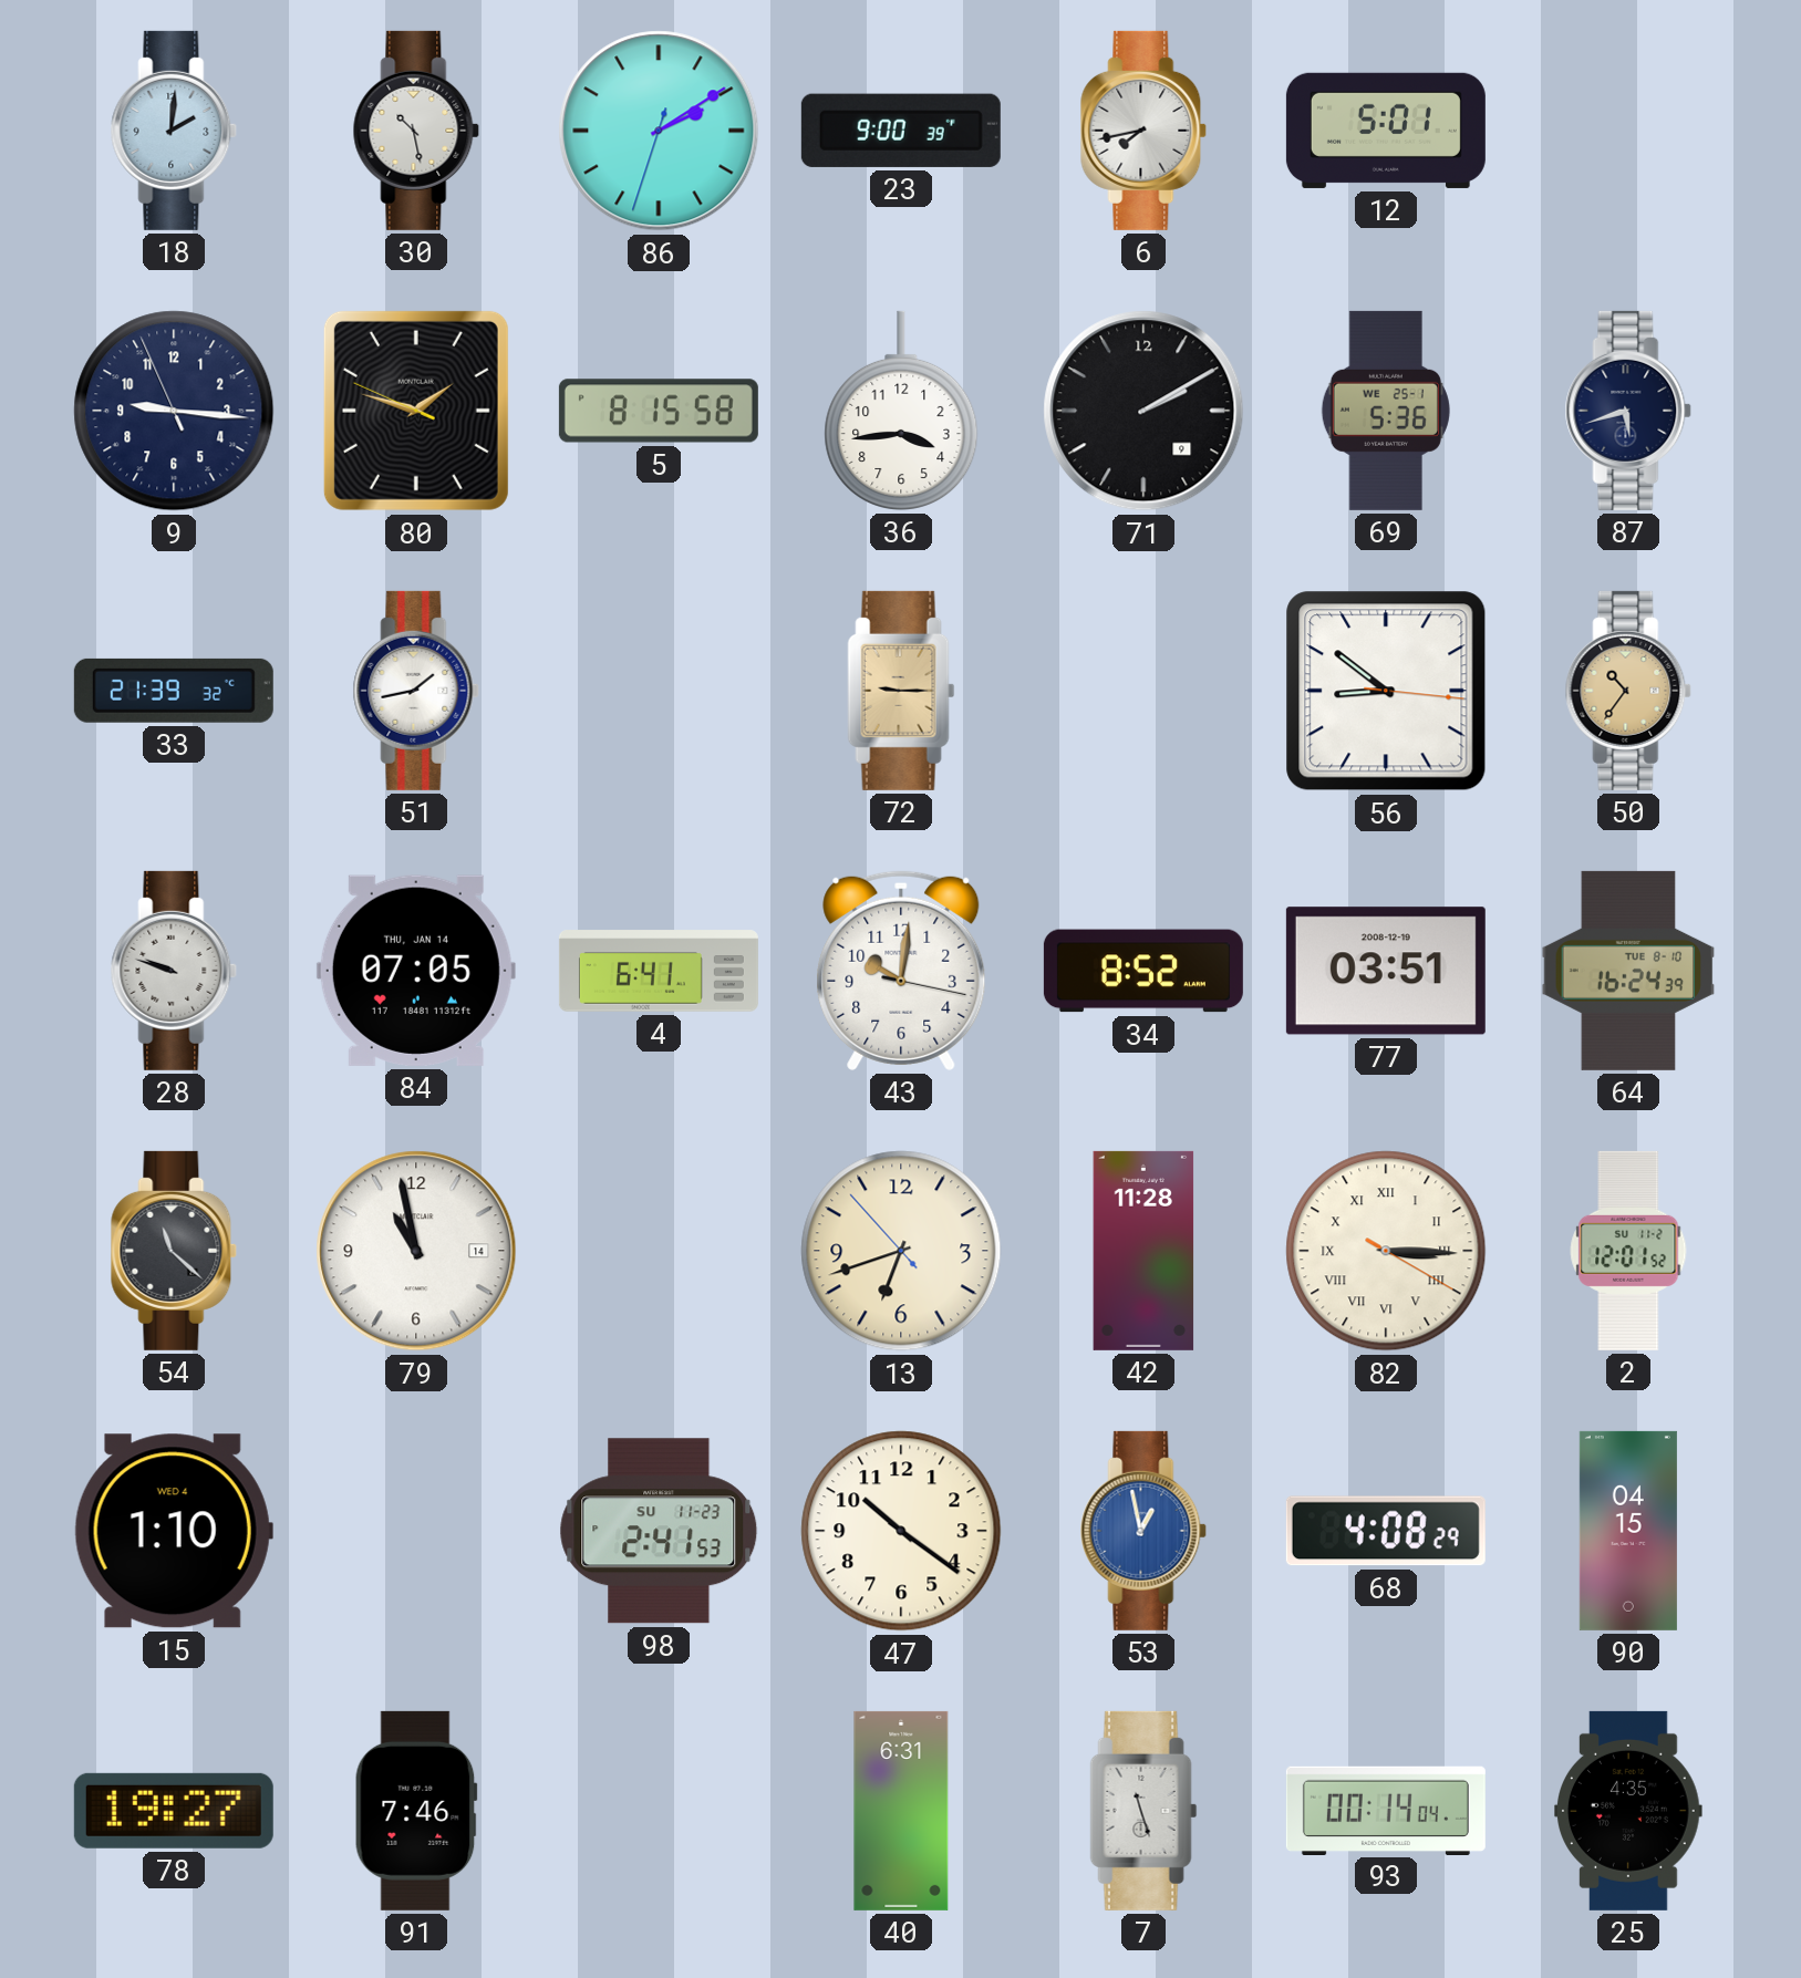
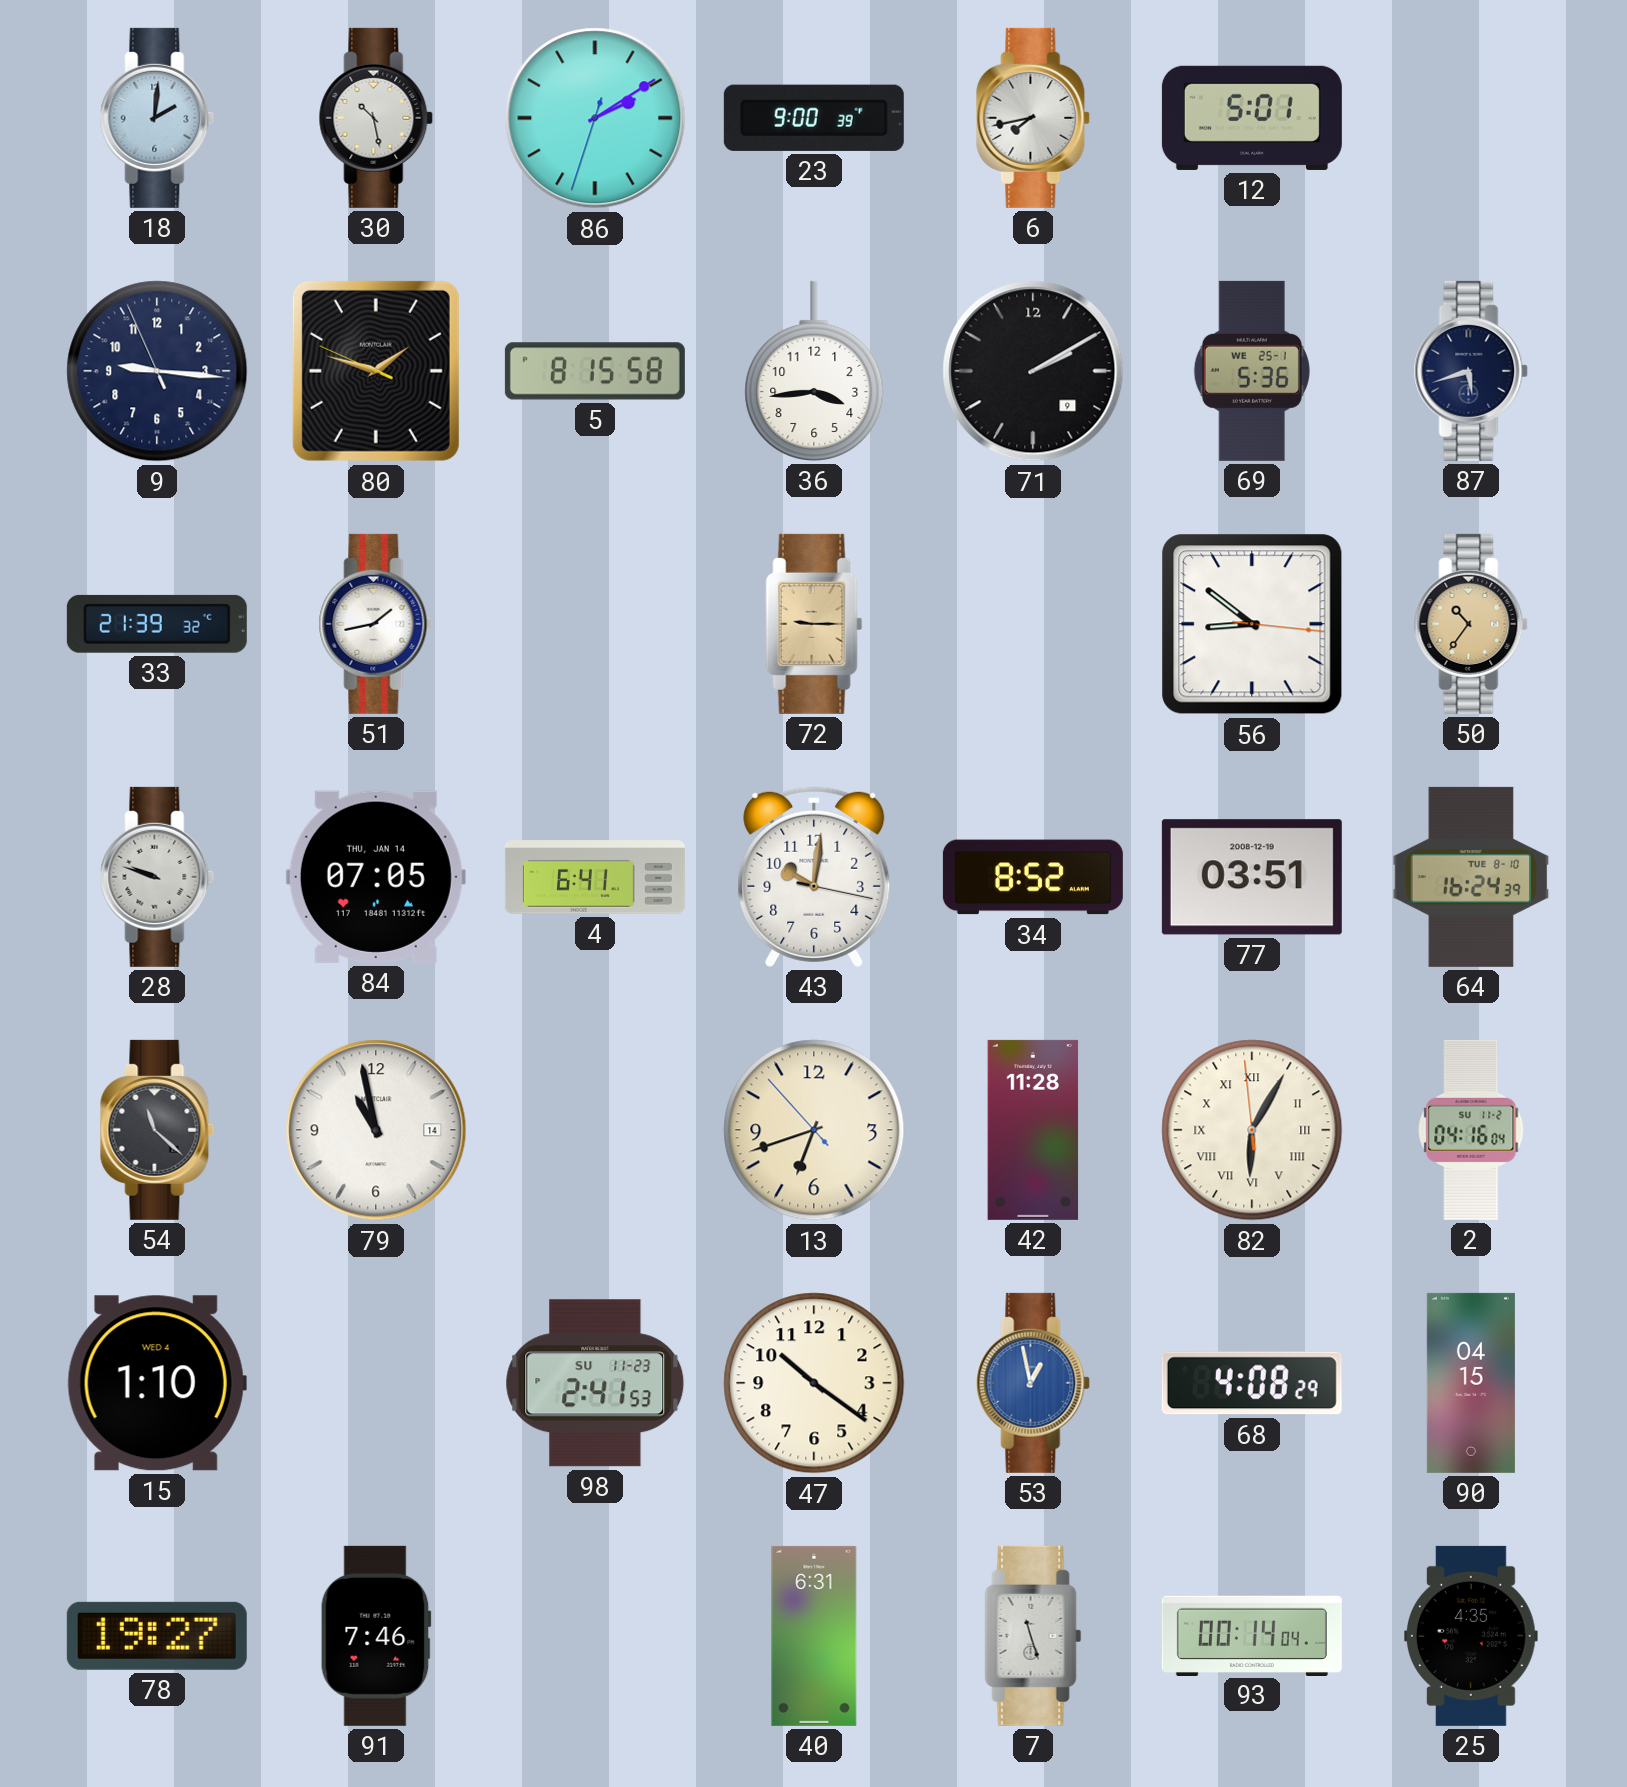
82: 3:15 -> 6:04
2: 12:01 -> 04:16
